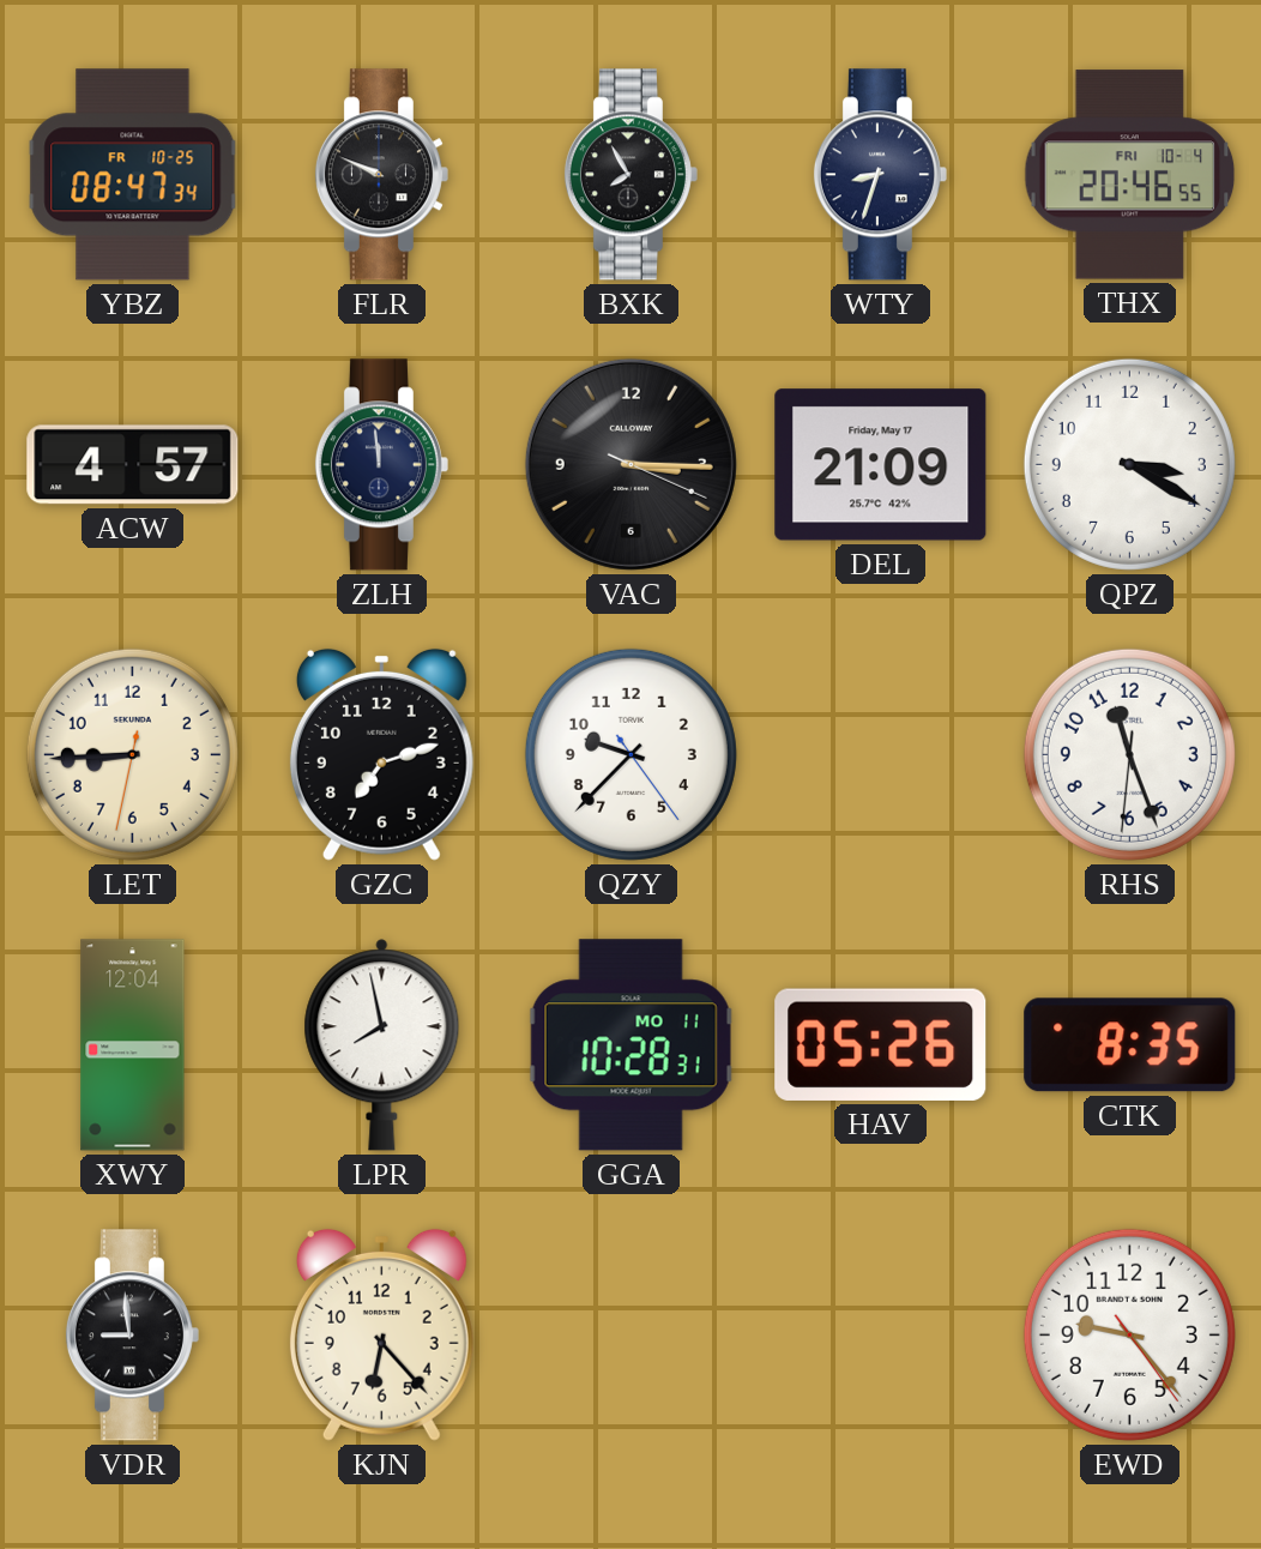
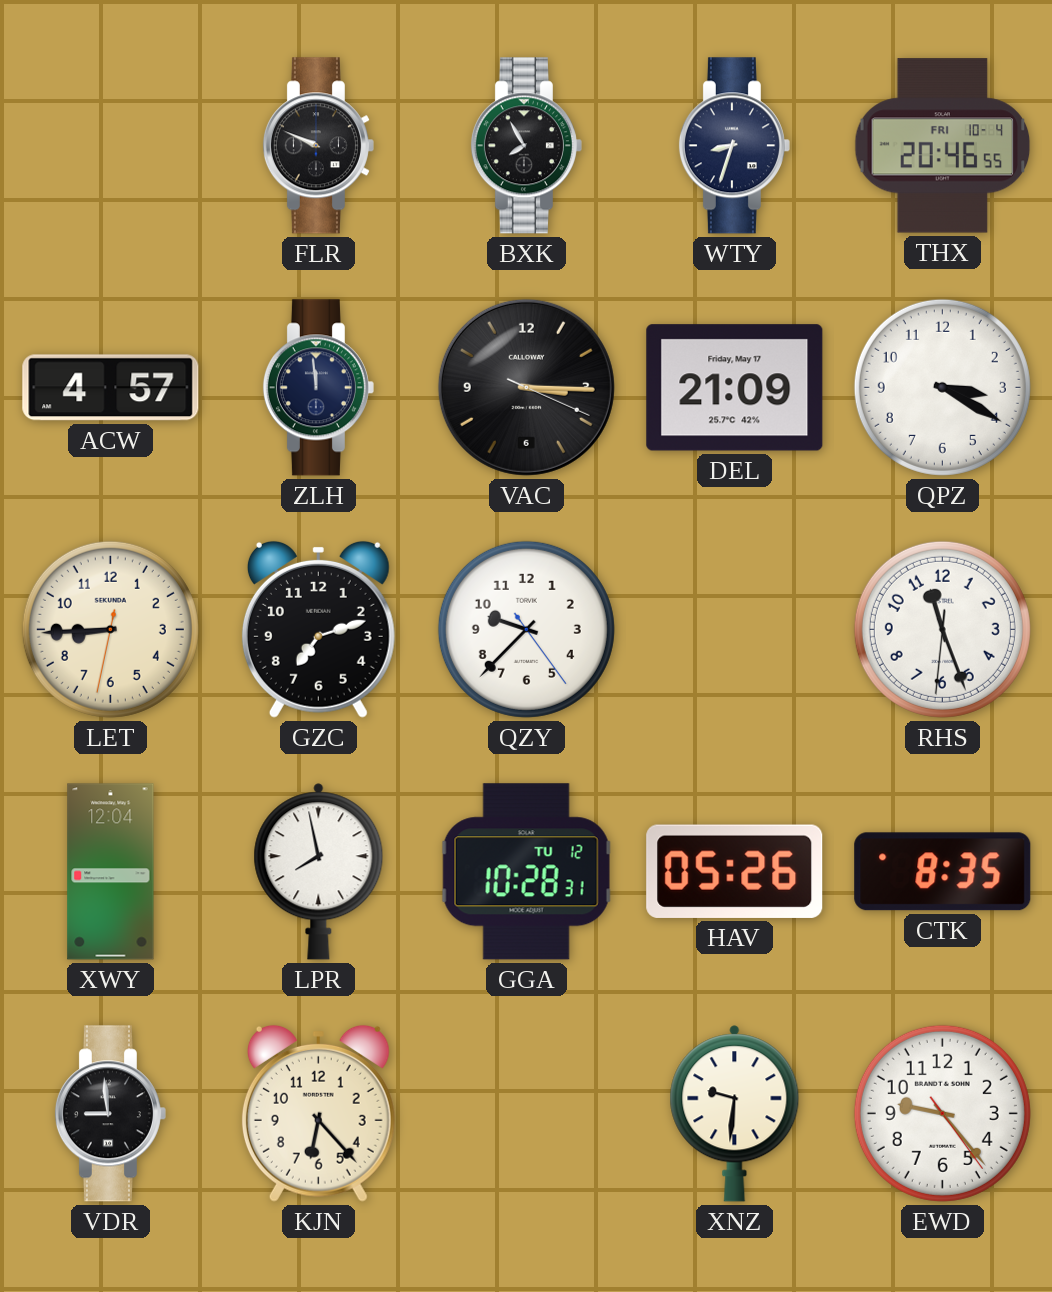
YBZ: 08:47 -> none
GGA date: MO 11 -> TU 12
XNZ: none -> 9:31
